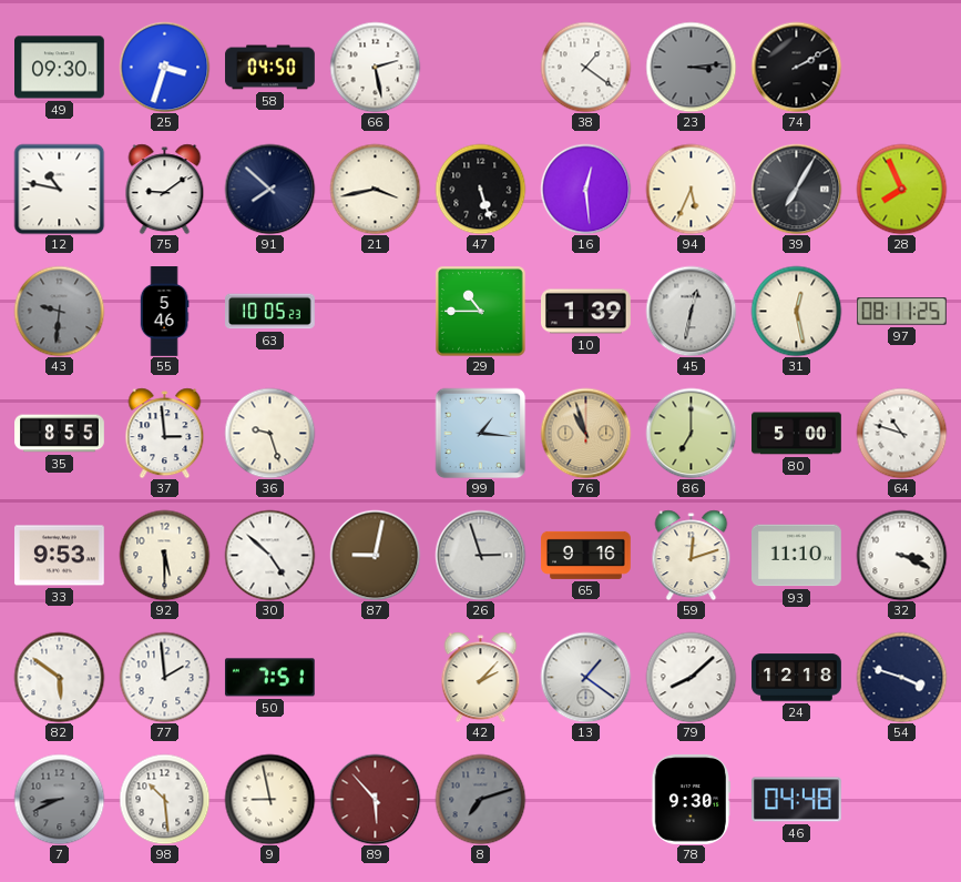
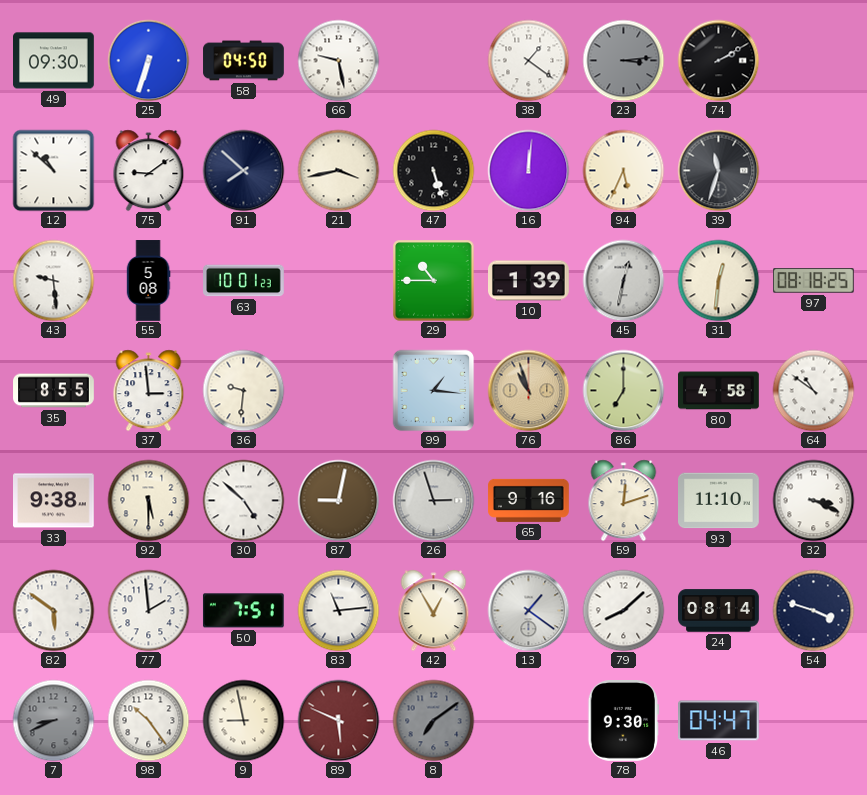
25: 3:33 -> 6:33
66: 2:28 -> 9:28
12: 10:47 -> 10:52
16: 12:29 -> 12:01
39: 7:05 -> 11:33
28: 7:56 -> none
43: 9:31 -> 9:29
43 dial: grey -> white
55: 5:46 -> 5:08
63: 10:05 -> 10:01
31: 12:28 -> 12:31
97: 08:11 -> 08:18
36: 9:27 -> 9:31
80: 5:00 -> 4:58
64: 10:48 -> 10:51
33: 9:53 -> 9:38
83: none -> 11:14
42: 2:07 -> 12:55
24: 12:18 -> 08:14
98: 10:29 -> 10:24
89: 5:53 -> 5:49
8: 7:12 -> 7:09
46: 04:48 -> 04:47
